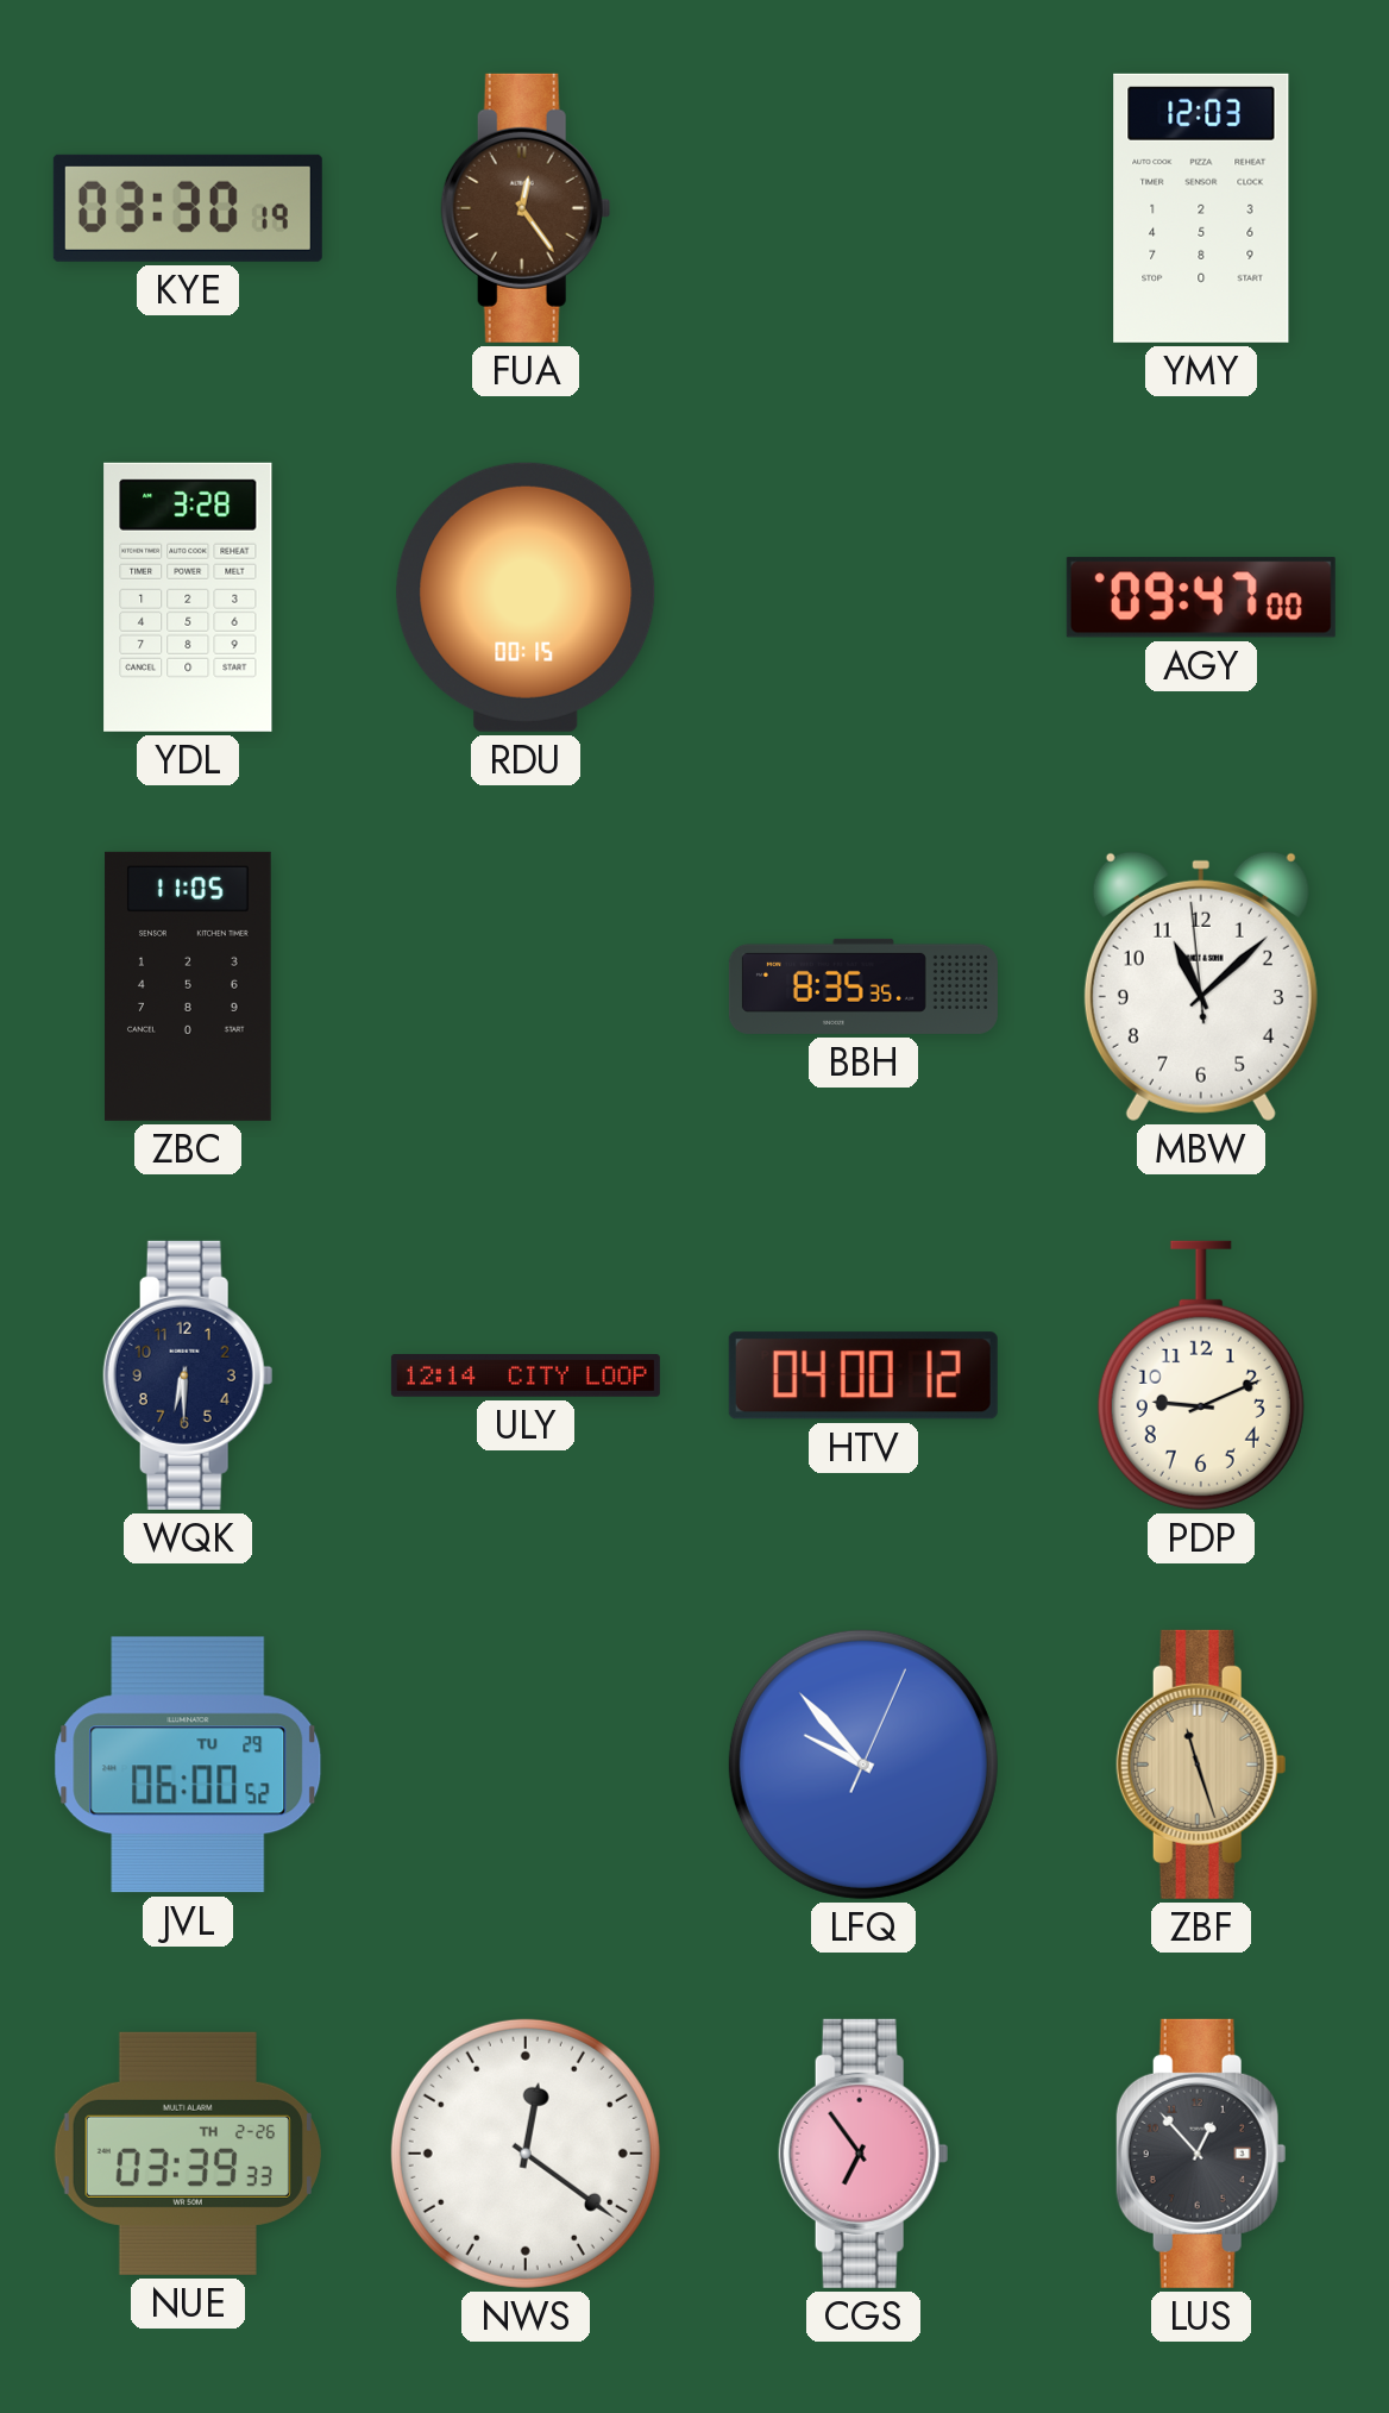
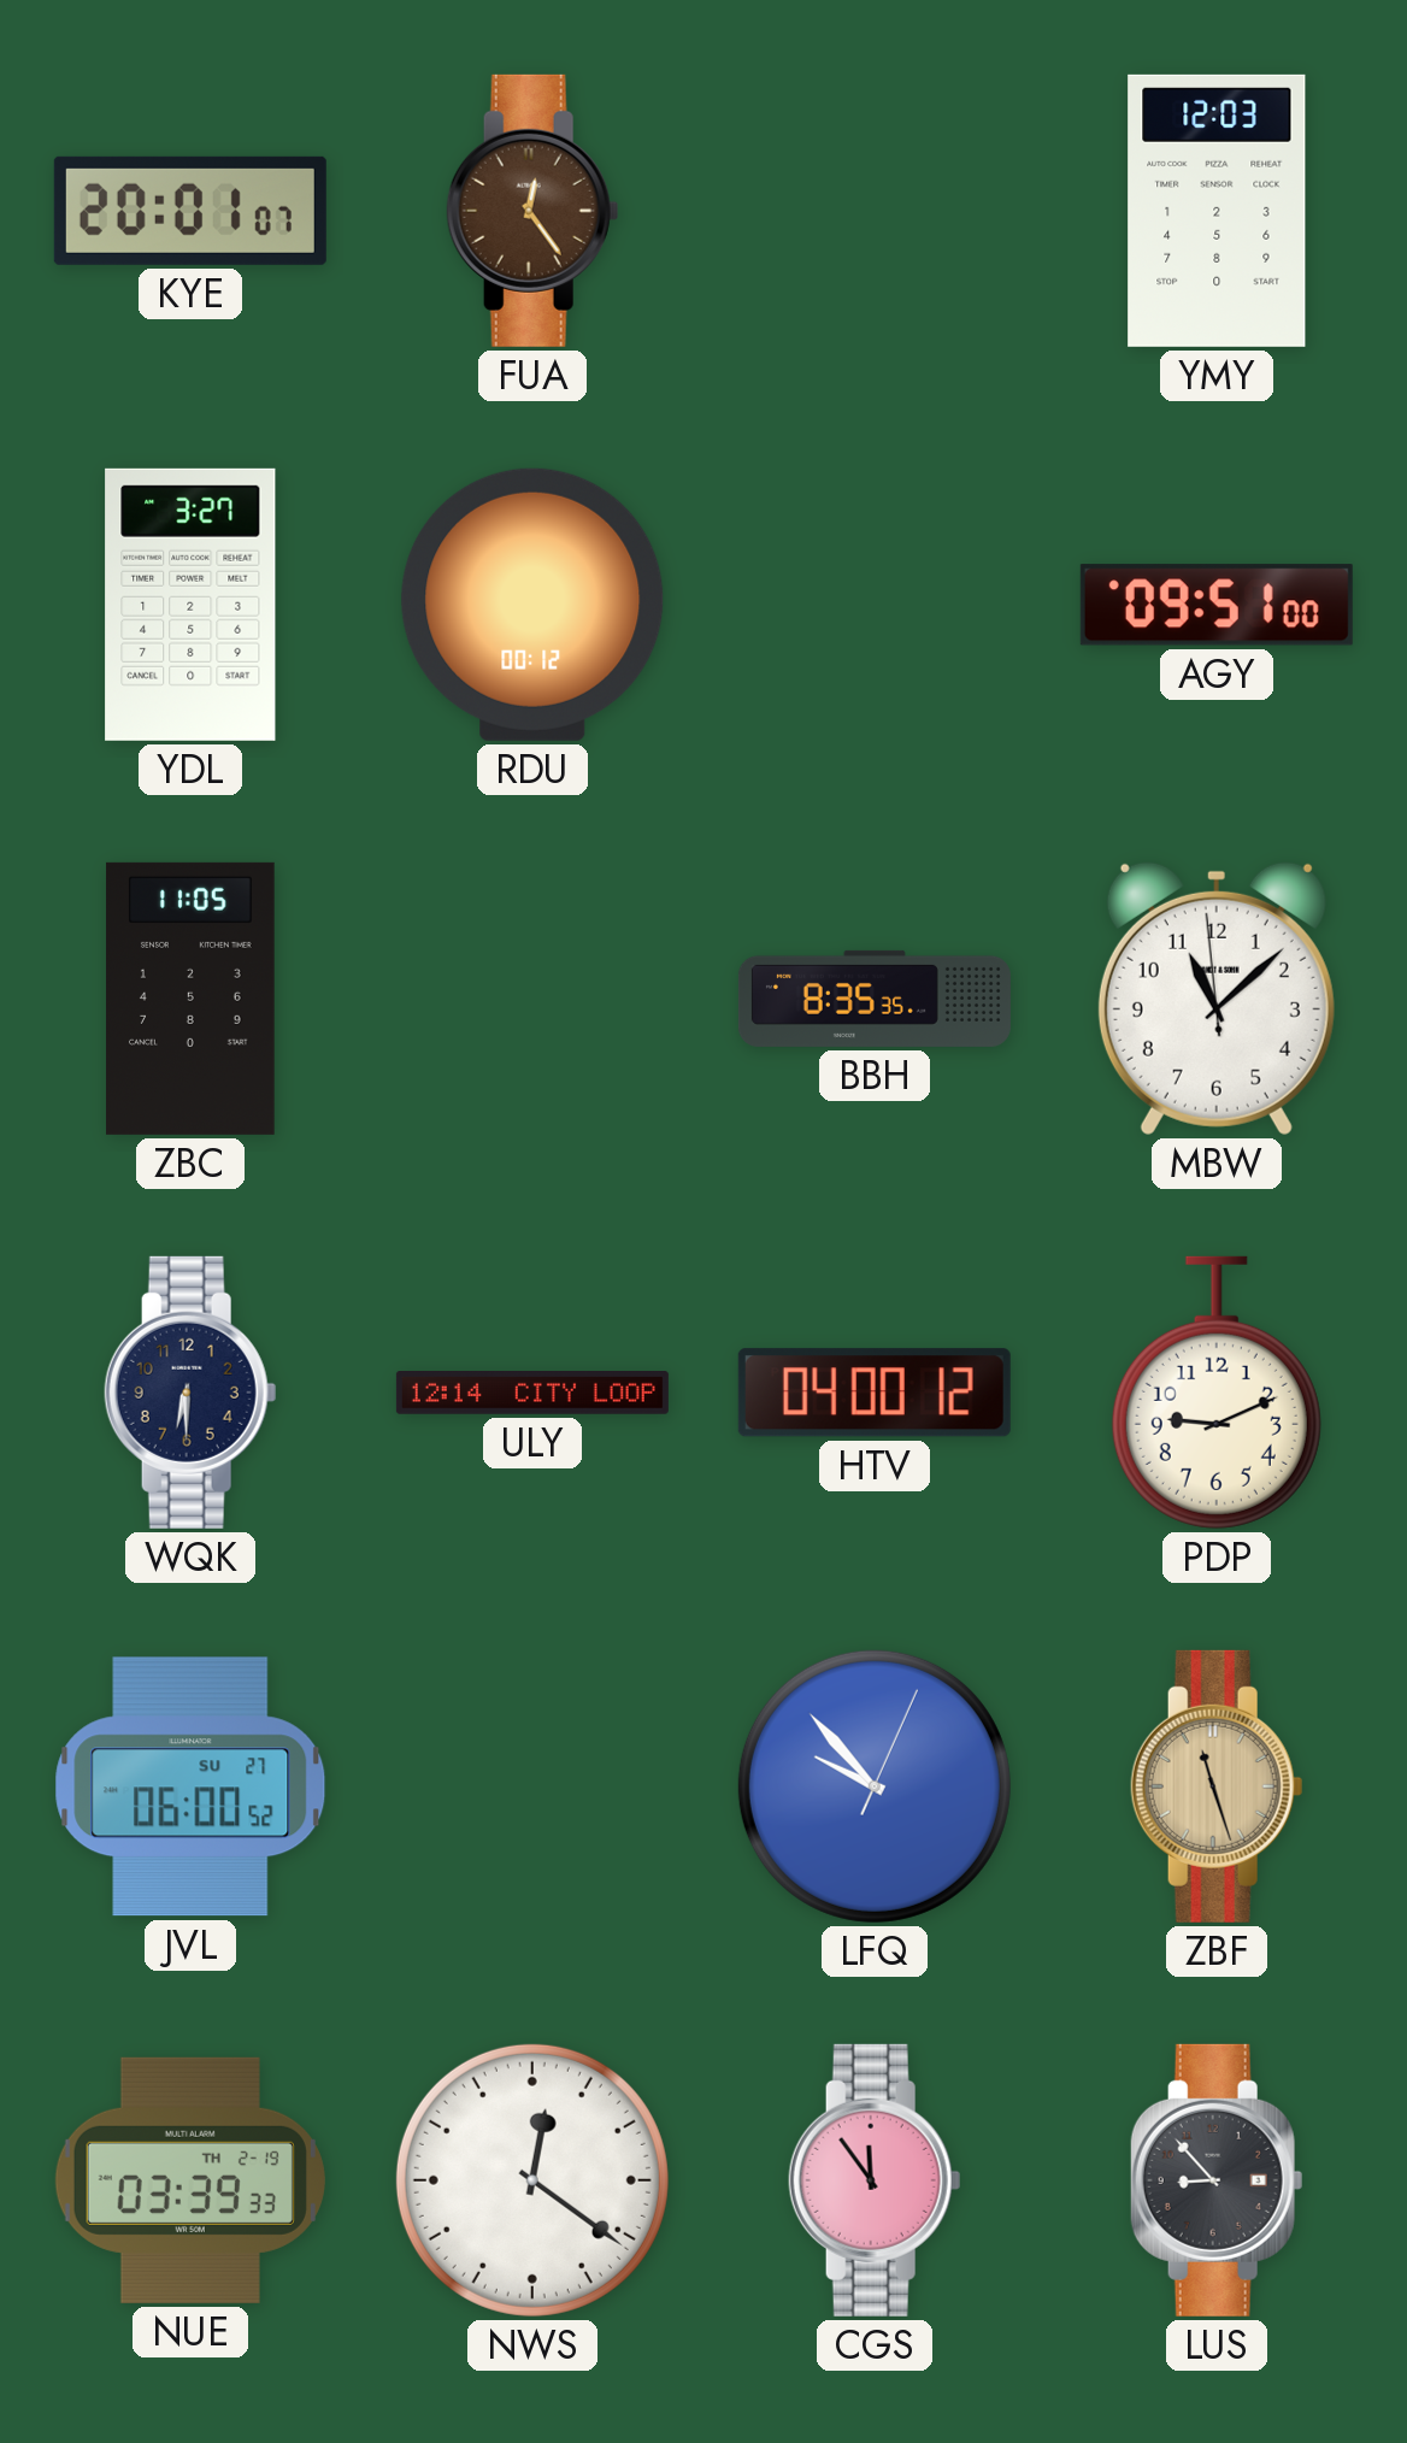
KYE: 03:30 -> 20:01
YDL: 3:28 -> 3:27
RDU: 00:15 -> 00:12
AGY: 09:47 -> 09:51
JVL date: TU 29 -> SU 27
NUE date: TH 2-26 -> TH 2-19
CGS: 6:54 -> 11:54
LUS: 12:53 -> 8:53
